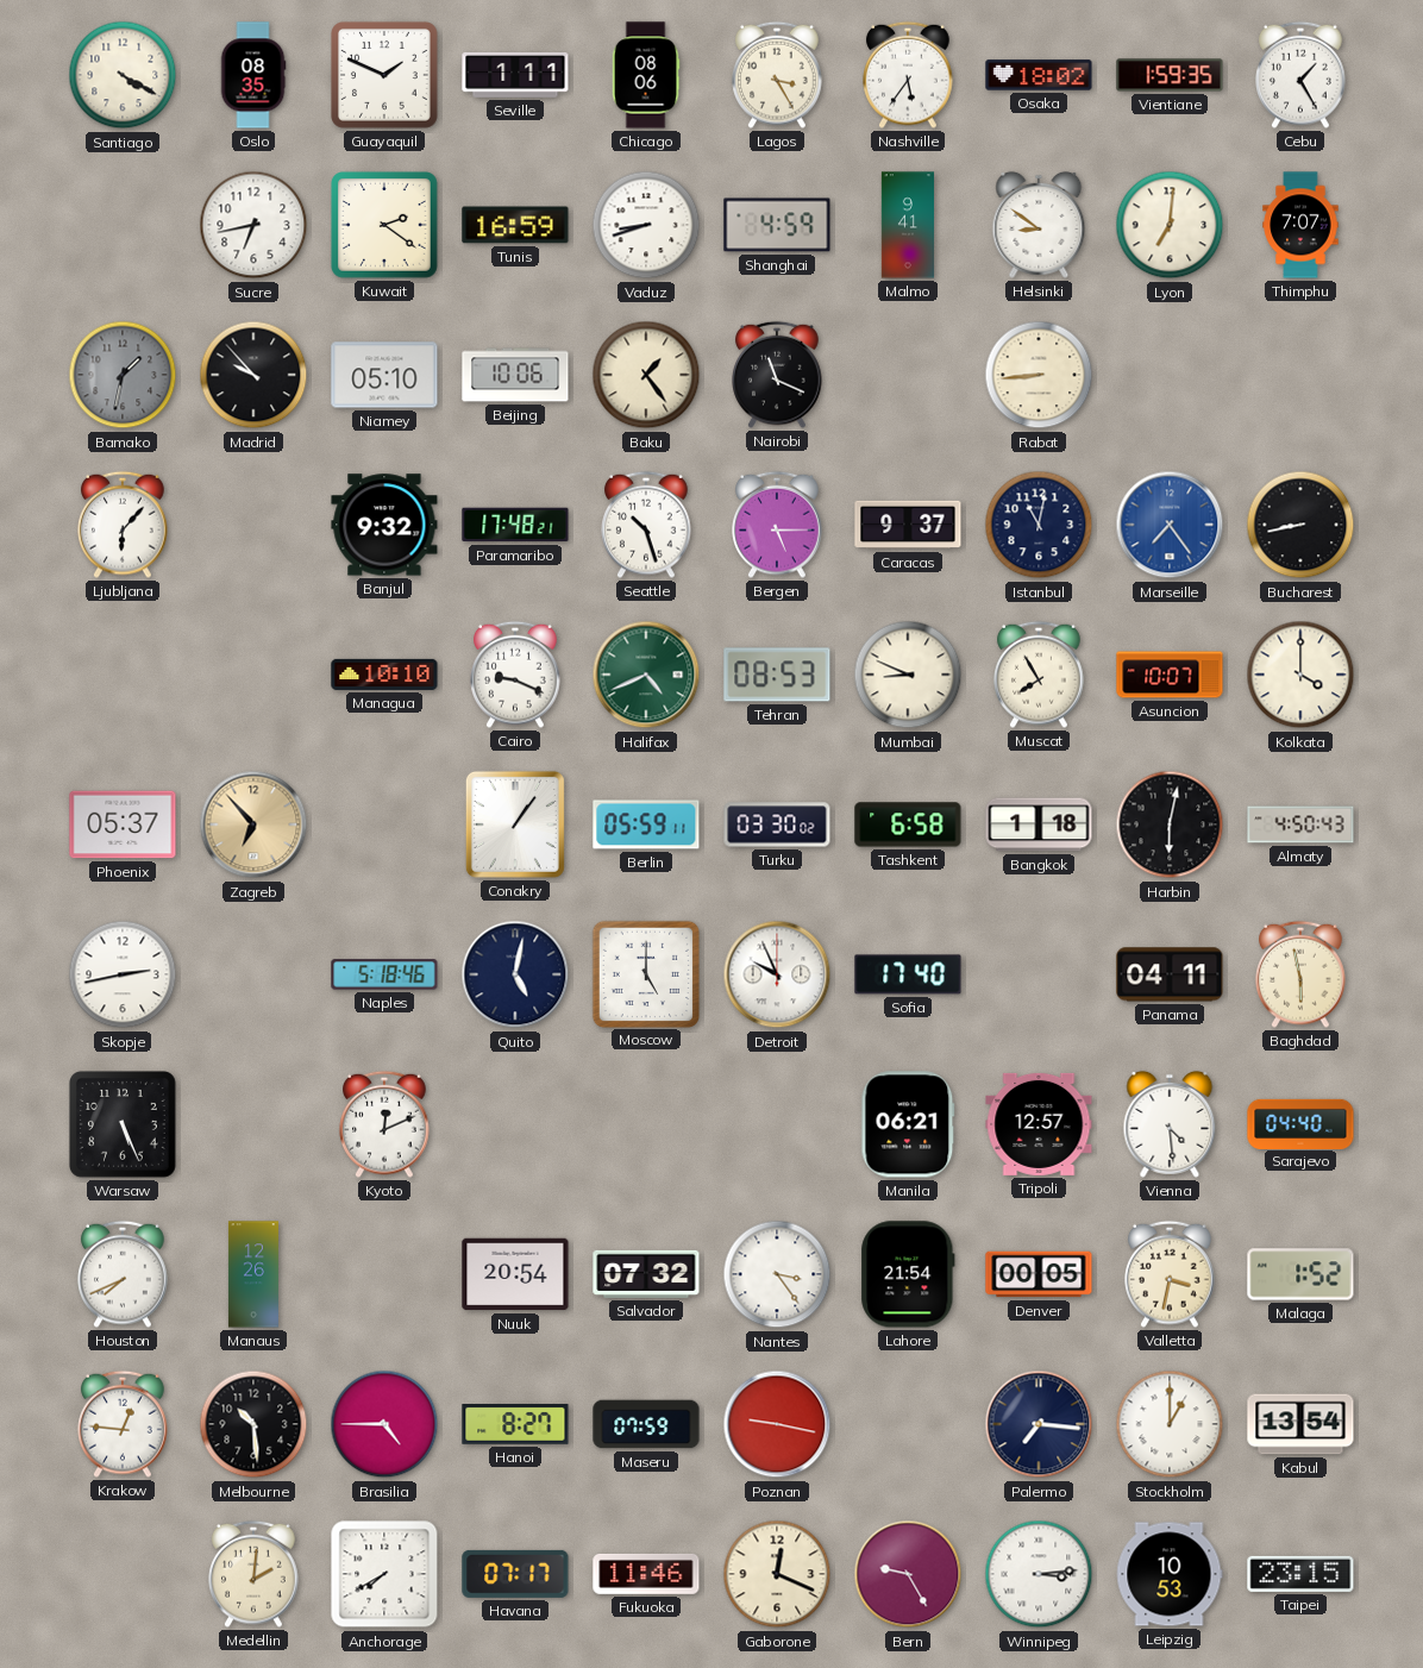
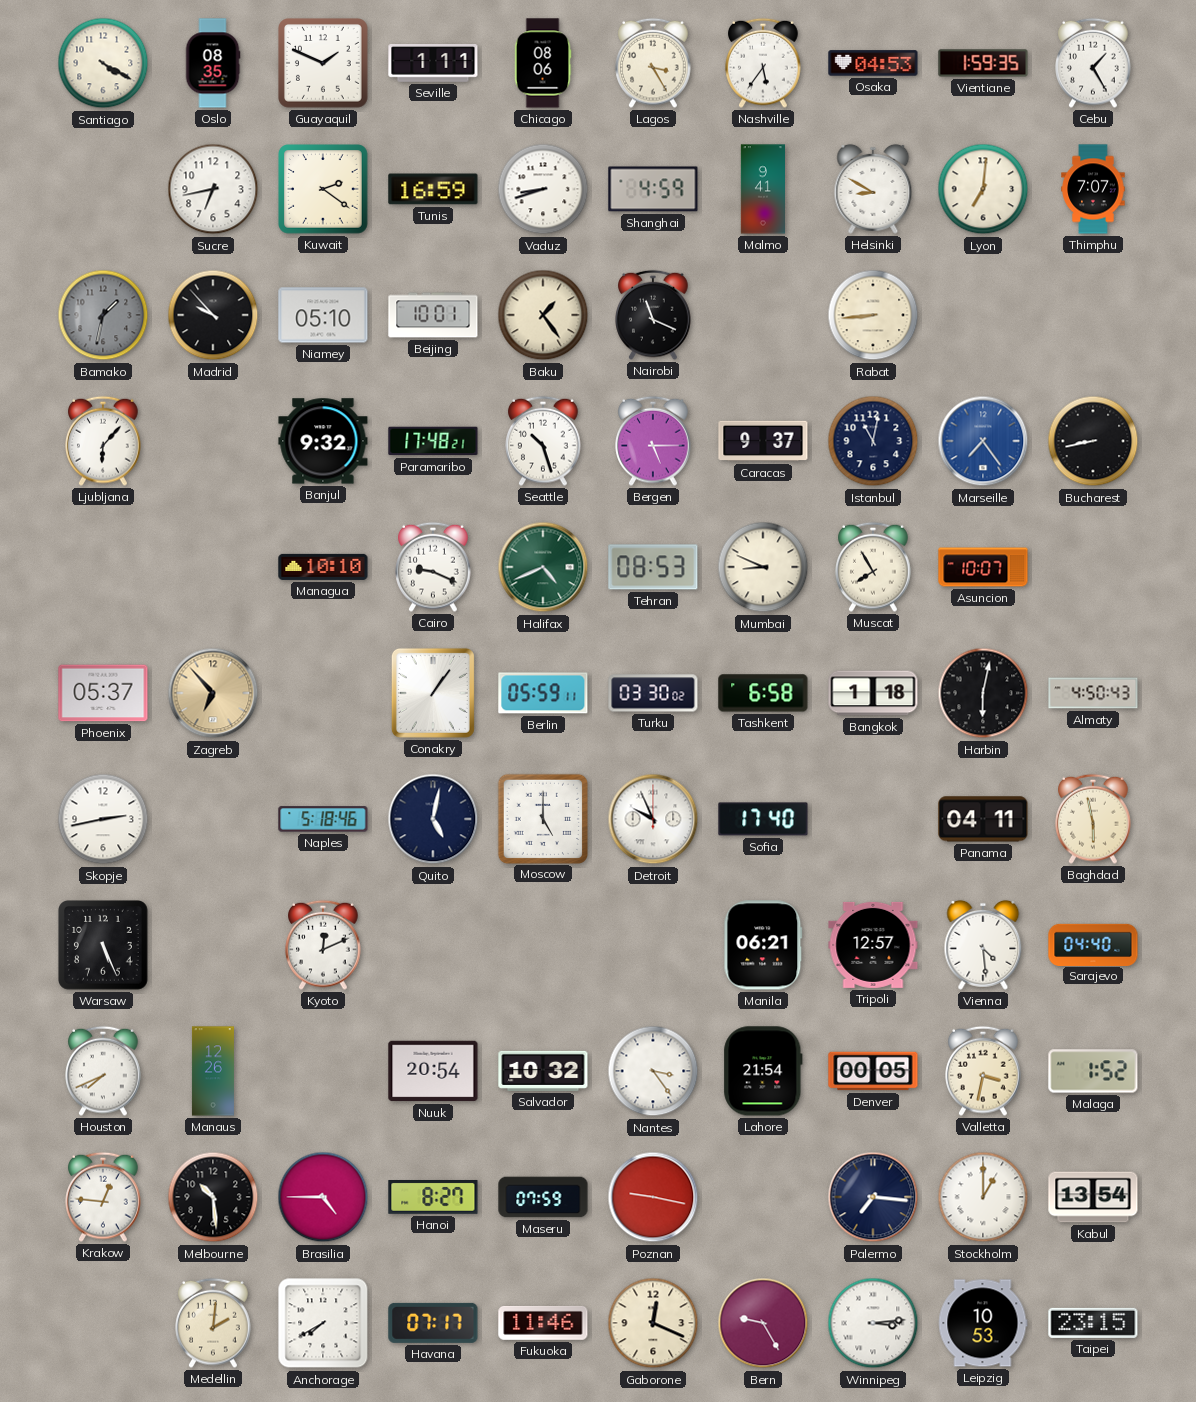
Osaka: 18:02 -> 04:53
Helsinki: 8:51 -> 8:50
Beijing: 10:06 -> 10:01
Kolkata: 4:00 -> none
Salvador: 07:32 -> 10:32
